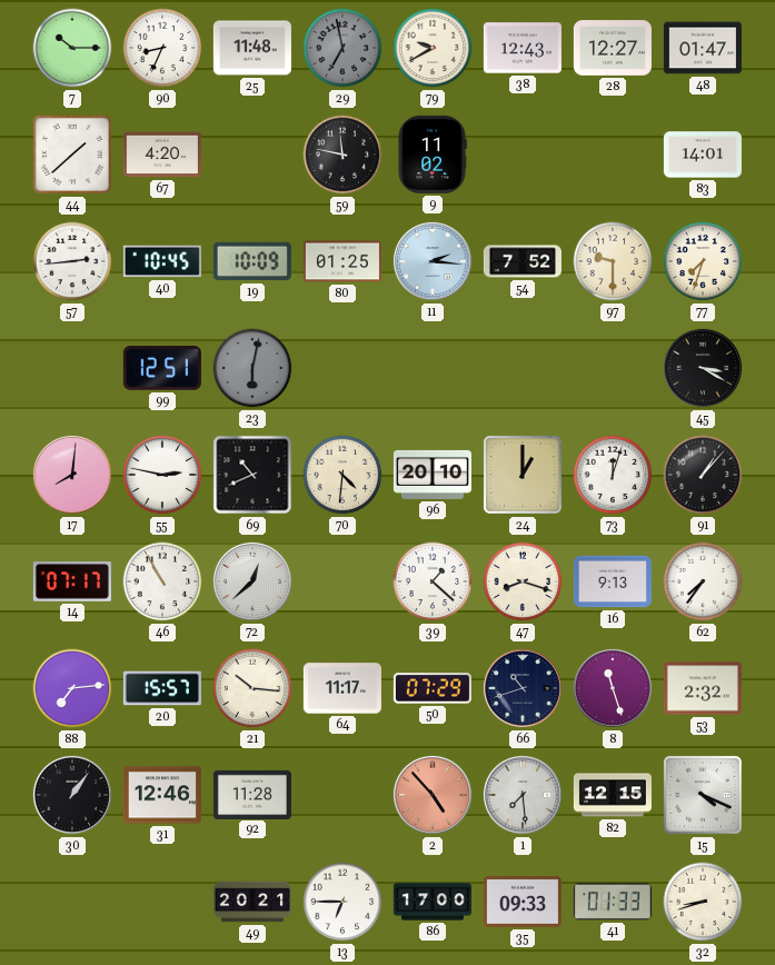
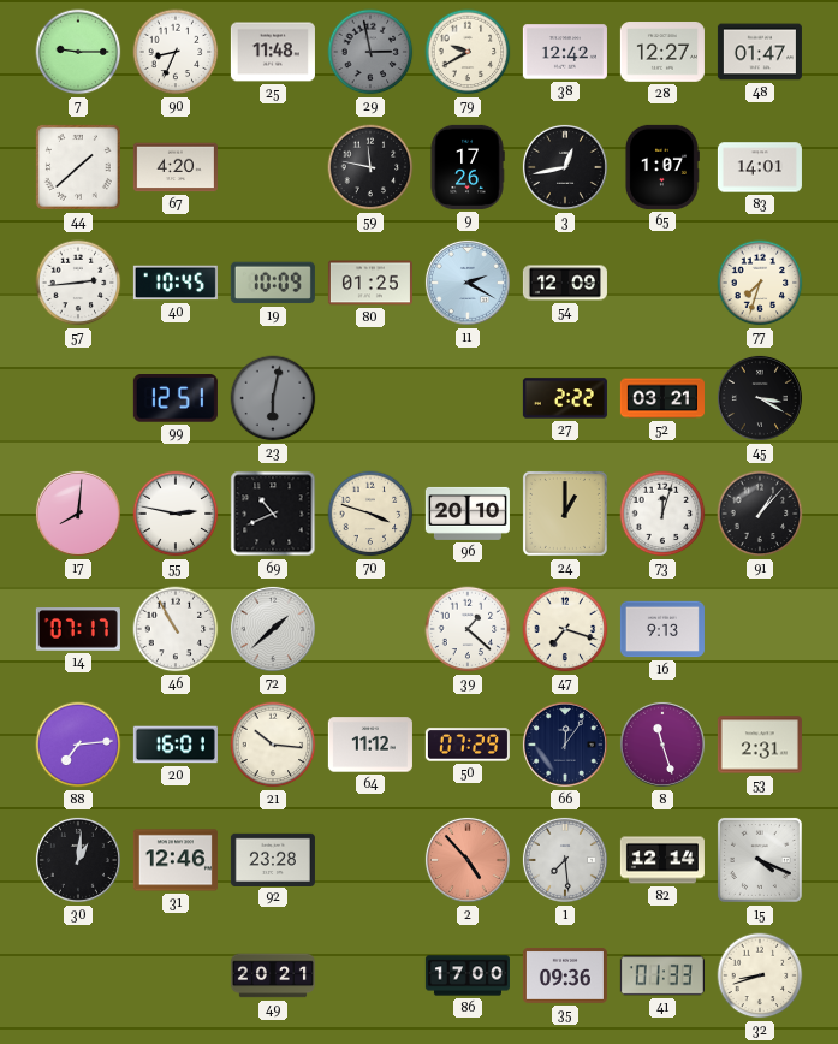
7: 10:15 -> 9:15
29: 6:58 -> 2:58
38: 12:43 -> 12:42
9: 11:02 -> 17:26
3: none -> 12:43
65: none -> 1:07
11: 2:16 -> 2:20
54: 7:52 -> 12:09
97: 9:30 -> none
27: none -> 2:22
52: none -> 03:21
70: 4:31 -> 3:48
72: 12:38 -> 1:38
47: 8:18 -> 7:18
62: 7:36 -> none
20: 15:57 -> 16:01
64: 11:17 -> 11:12
66: 10:42 -> 12:06
53: 2:32 -> 2:31
30: 1:06 -> 1:01
92: 11:28 -> 23:28
82: 12:15 -> 12:14
13: 6:45 -> none
35: 09:33 -> 09:36
